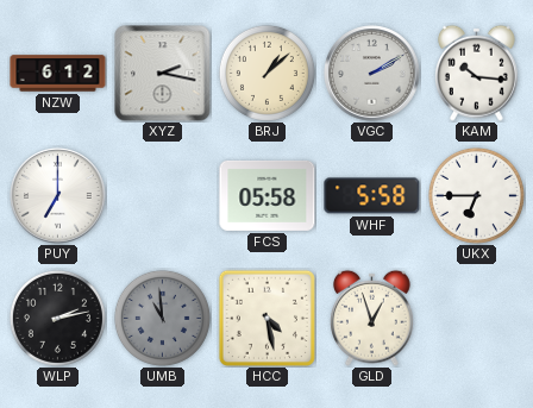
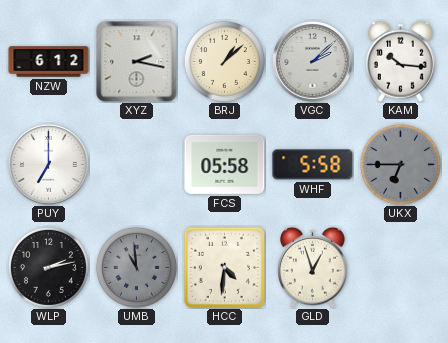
VGC: 2:10 -> 2:08
UKX dial: white -> grey
HCC: 4:28 -> 4:31
